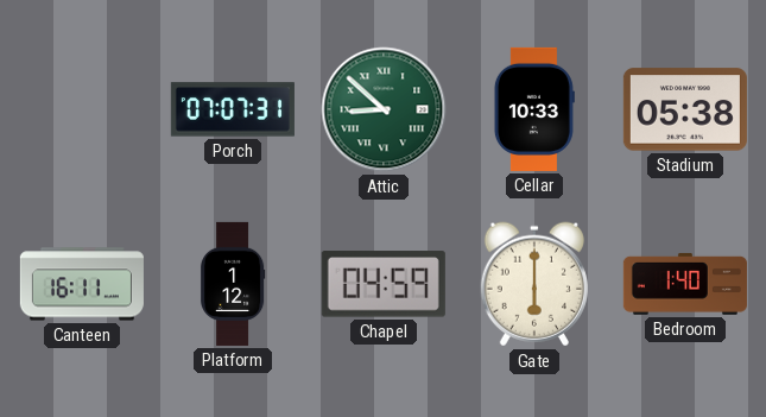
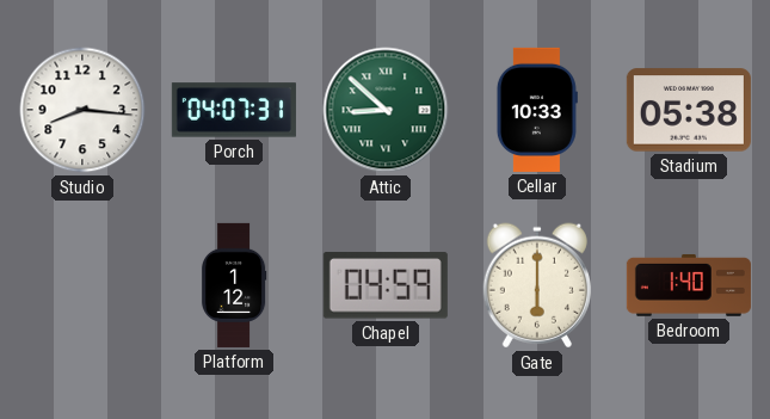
Studio: none -> 8:16
Porch: 07:07 -> 04:07
Canteen: 16:11 -> none
